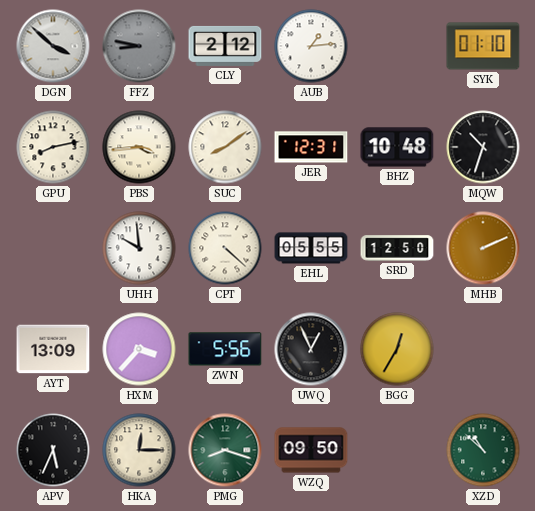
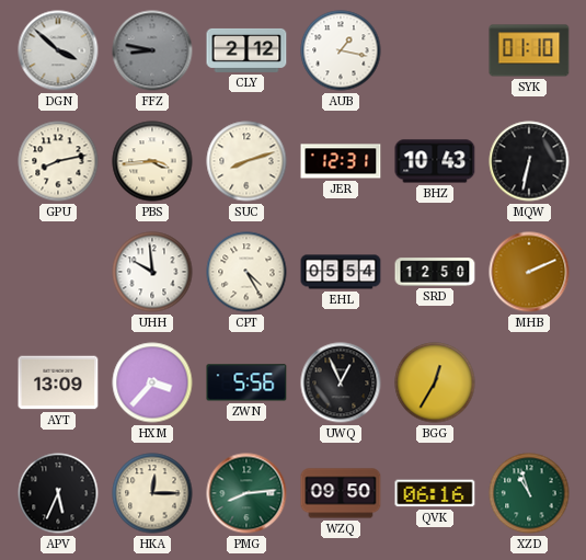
AUB: 1:14 -> 1:17
SUC: 8:09 -> 8:12
BHZ: 10:48 -> 10:43
MQW: 10:33 -> 6:32
CPT: 4:22 -> 4:25
EHL: 05:55 -> 05:54
PMG: 8:18 -> 8:14
QVK: none -> 06:16
XZD: 10:52 -> 10:57
